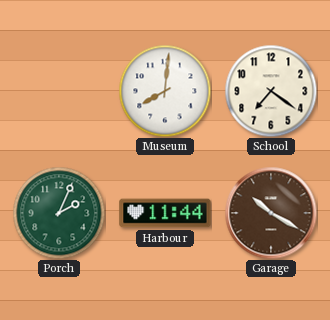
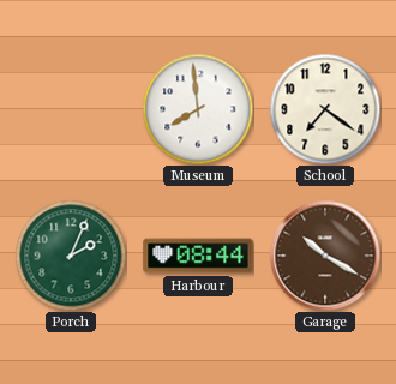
Museum: 8:01 -> 7:59
Harbour: 11:44 -> 08:44
